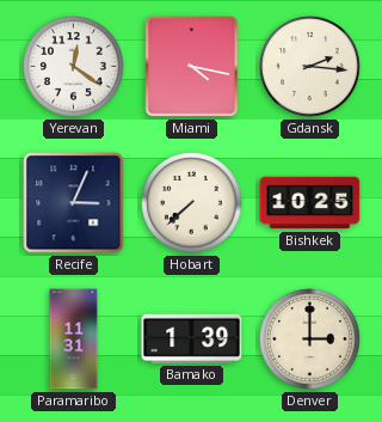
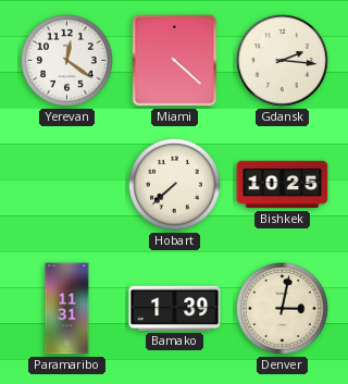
Miami: 4:17 -> 4:22
Recife: 3:04 -> none
Denver: 3:00 -> 3:02
